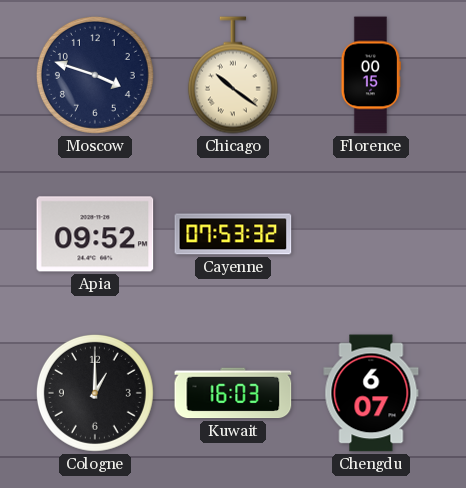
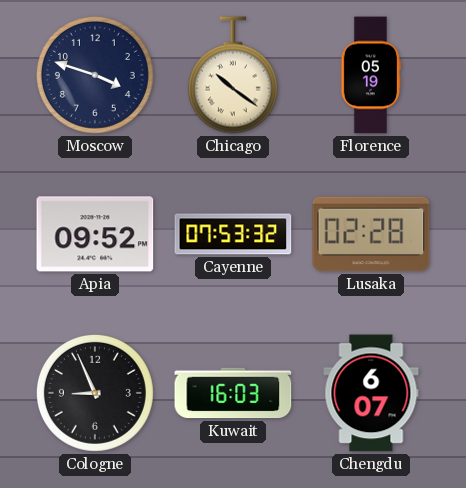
Florence: 00:15 -> 05:19
Lusaka: none -> 02:28
Cologne: 1:00 -> 8:56
